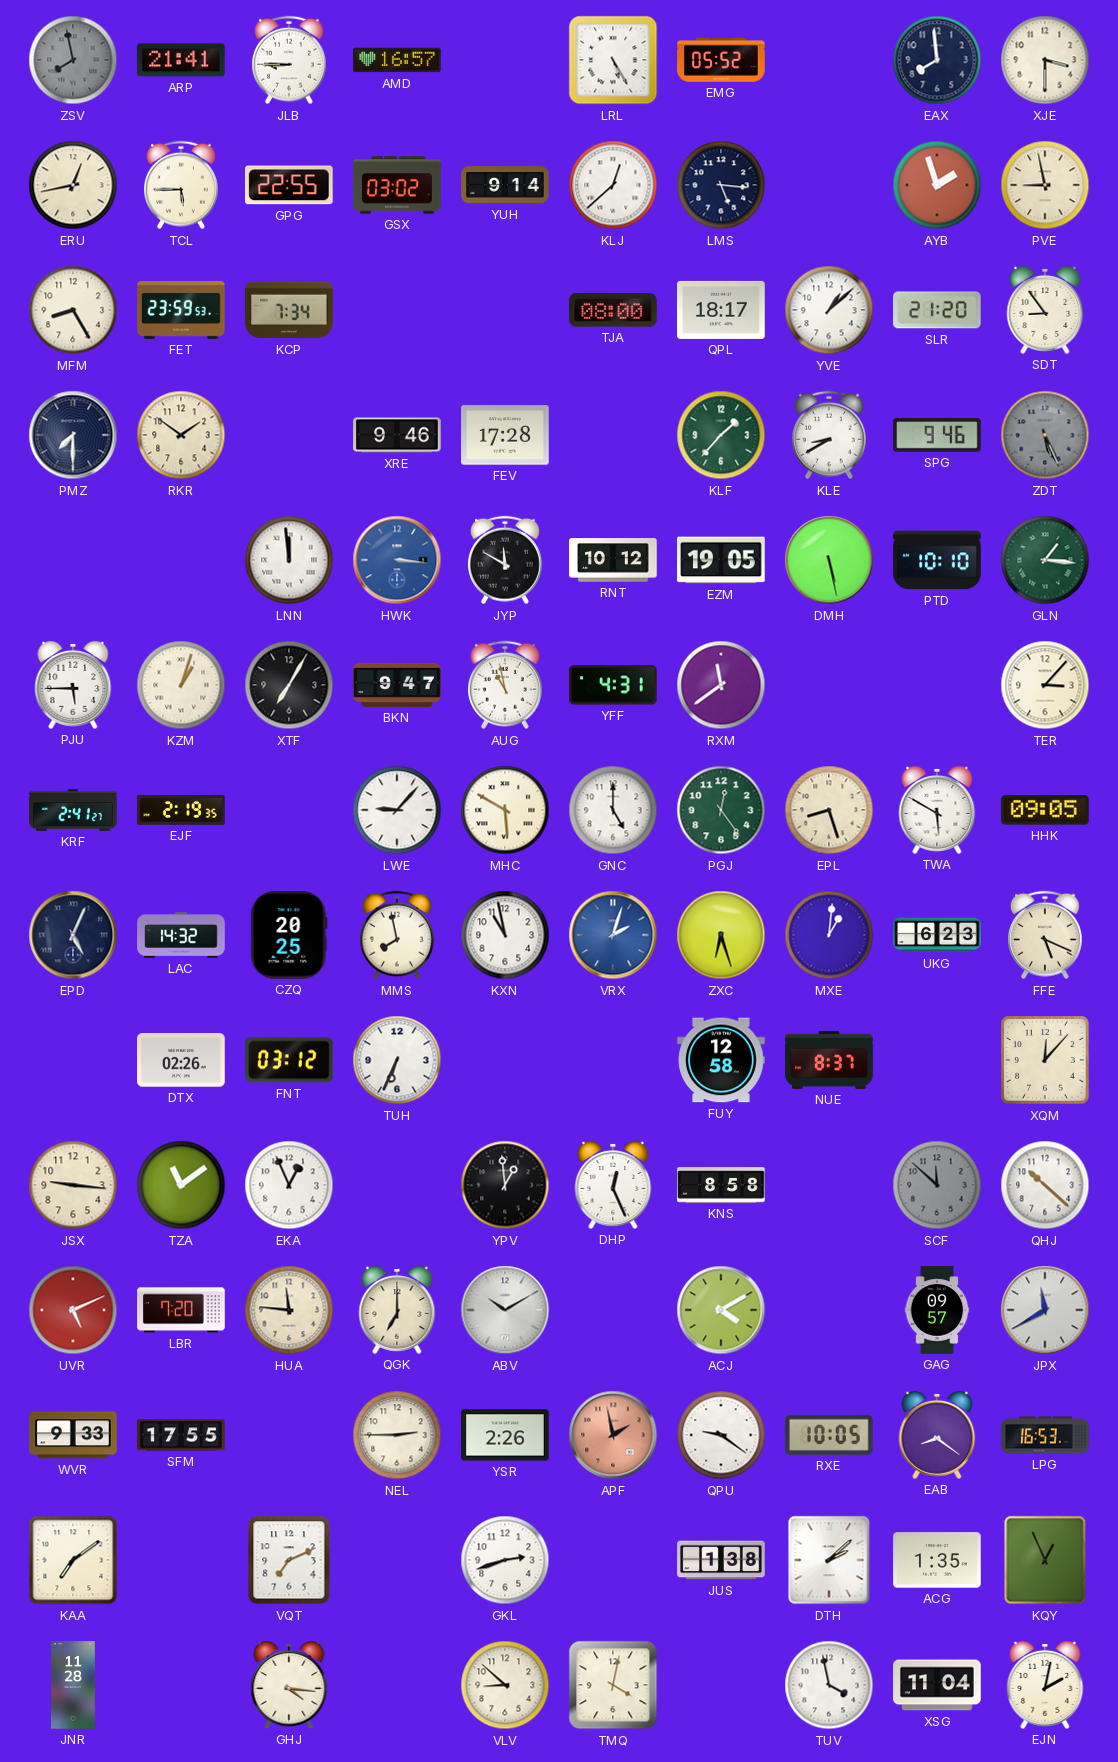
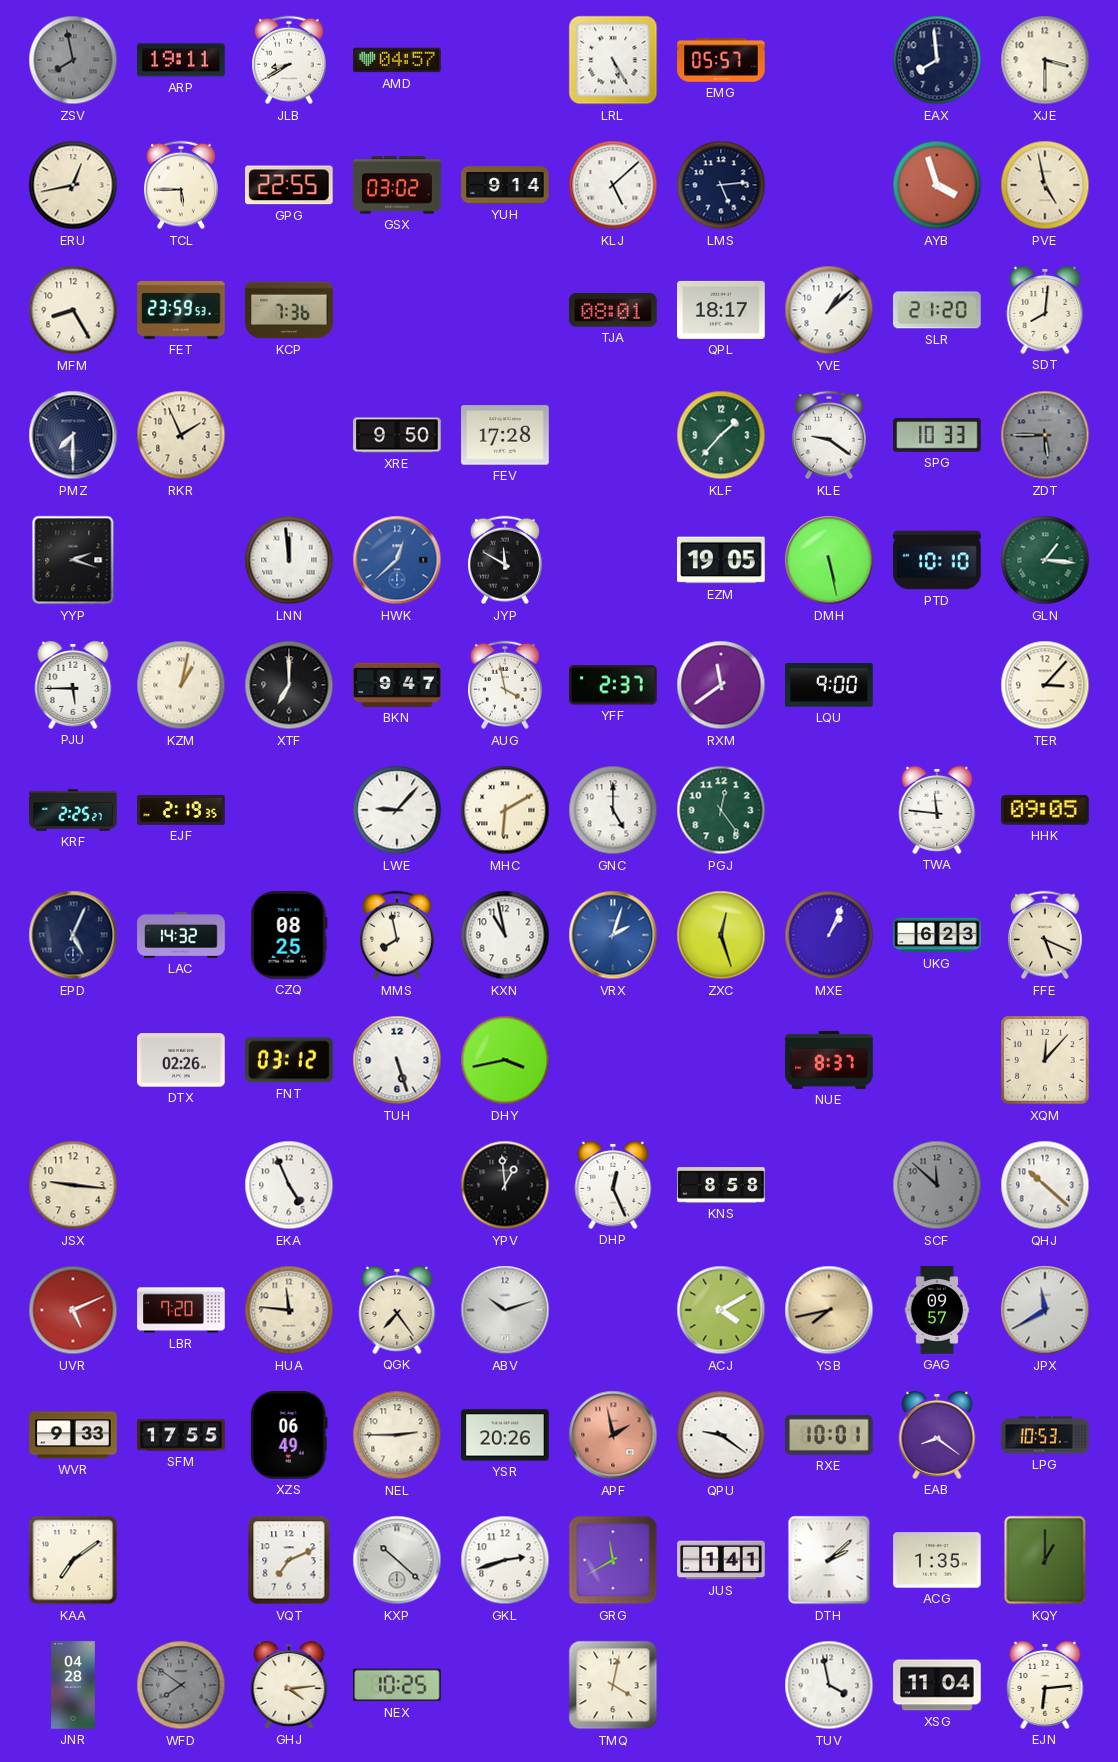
ARP: 21:41 -> 19:11
JLB: 8:45 -> 8:40
AMD: 16:57 -> 04:57
EMG: 05:52 -> 05:57
KLJ: 12:38 -> 5:08
LMS: 5:16 -> 5:14
AYB: 1:57 -> 3:57
PVE: 8:58 -> 4:58
KCP: 7:34 -> 7:36
TJA: 08:00 -> 08:01
SDT: 8:54 -> 8:01
RKR: 1:51 -> 1:56
XRE: 9:46 -> 9:50
KLE: 8:40 -> 9:21
SPG: 9:46 -> 10:33
ZDT: 5:26 -> 5:45
YYP: none -> 2:18
HWK: 3:16 -> 12:38
RNT: 10:12 -> none
KZM: 1:03 -> 1:02
XTF: 7:05 -> 7:00
AUG: 10:58 -> 3:58
YFF: 4:31 -> 2:37
LQU: none -> 9:00
KRF: 2:41 -> 2:25
MHC: 5:50 -> 6:10
EPL: 8:27 -> none
TWA: 5:50 -> 11:46
CZQ: 20:25 -> 08:25
ZXC: 6:27 -> 12:27
MXE: 1:01 -> 1:04
TUH: 6:34 -> 5:27
DHY: none -> 3:43
FUY: 12:58 -> none
TZA: 11:09 -> none
EKA: 12:56 -> 4:56
QGK: 7:00 -> 7:24
ABV: 10:10 -> 10:12
YSB: none -> 7:43
XZS: none -> 06:49
YSR: 2:26 -> 20:26
RXE: 10:05 -> 10:01
LPG: 16:53 -> 10:53
KXP: none -> 10:22
GRG: none -> 11:40
JUS: 1:38 -> 1:41
KQY: 12:56 -> 1:00
JNR: 11:28 -> 04:28
WFD: none -> 7:51
GHJ: 4:16 -> 4:14
NEX: none -> 10:25
VLV: 8:52 -> none
EJN: 2:02 -> 6:14
